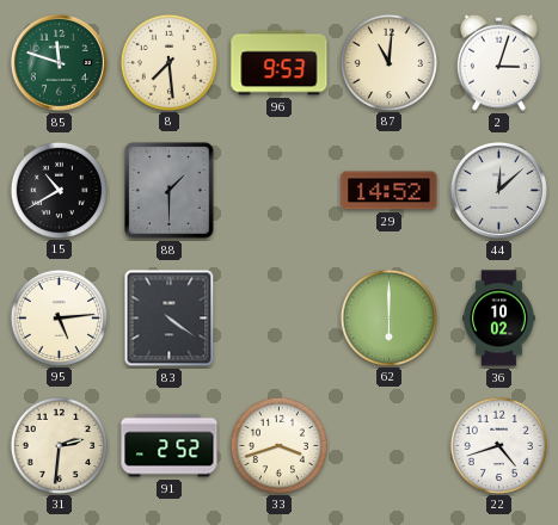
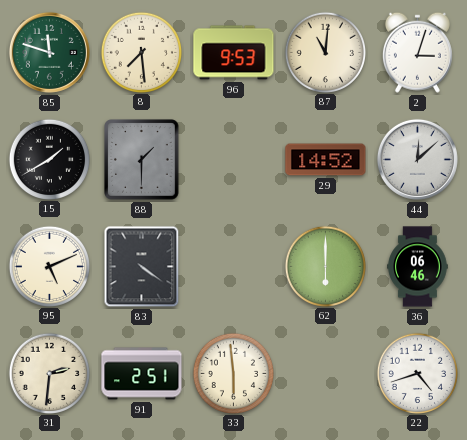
15: 10:40 -> 1:40
95: 5:14 -> 5:11
36: 10:02 -> 06:46
91: 2:52 -> 2:51
33: 3:42 -> 5:59
